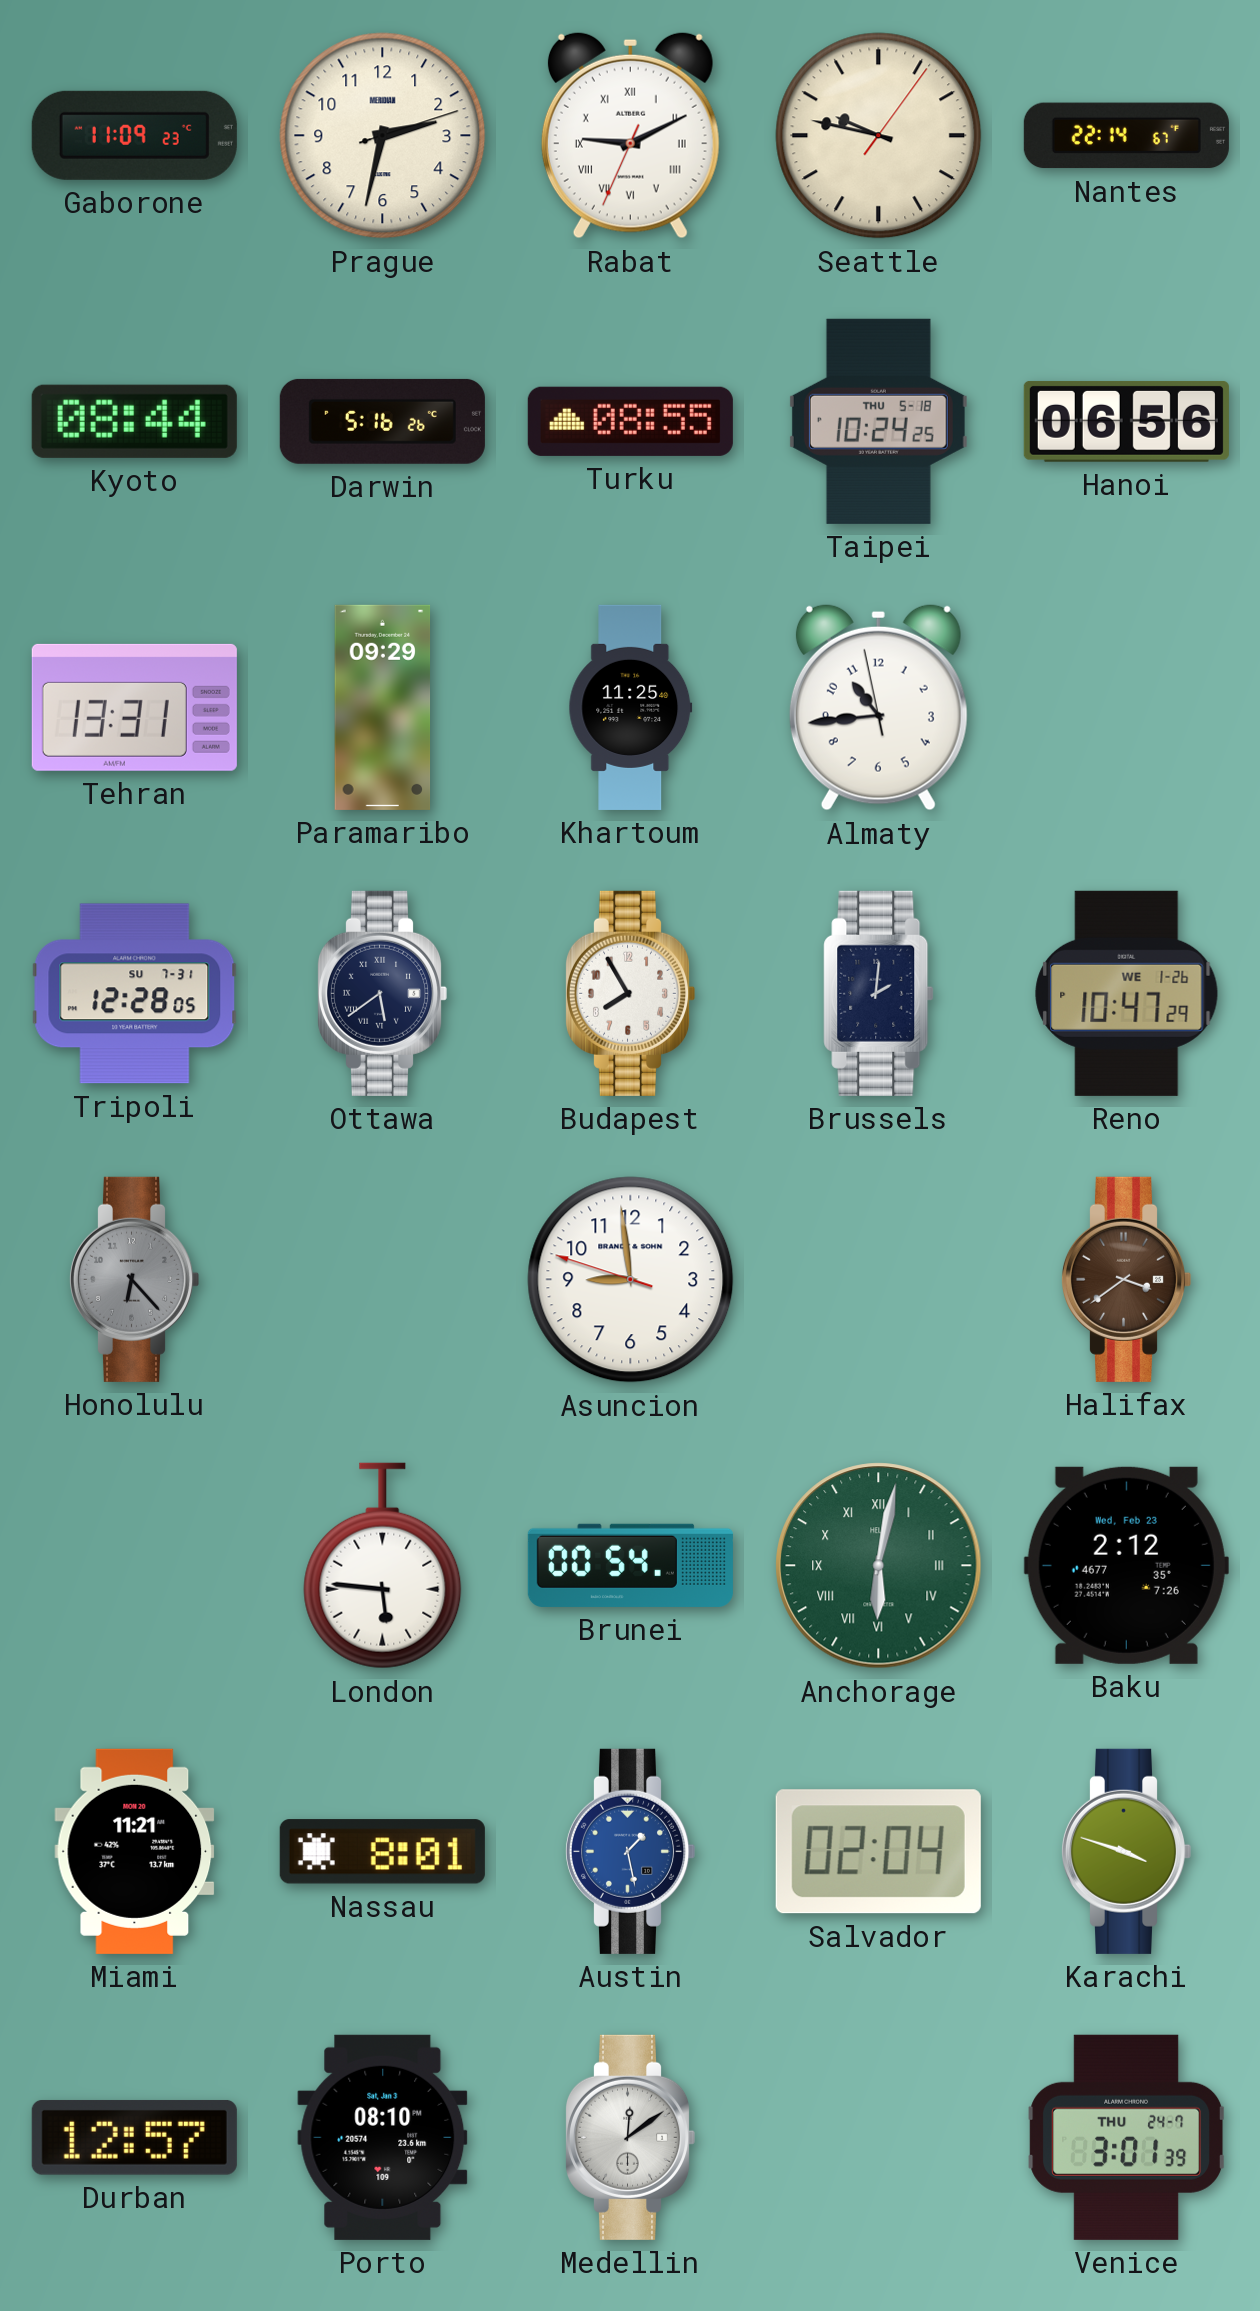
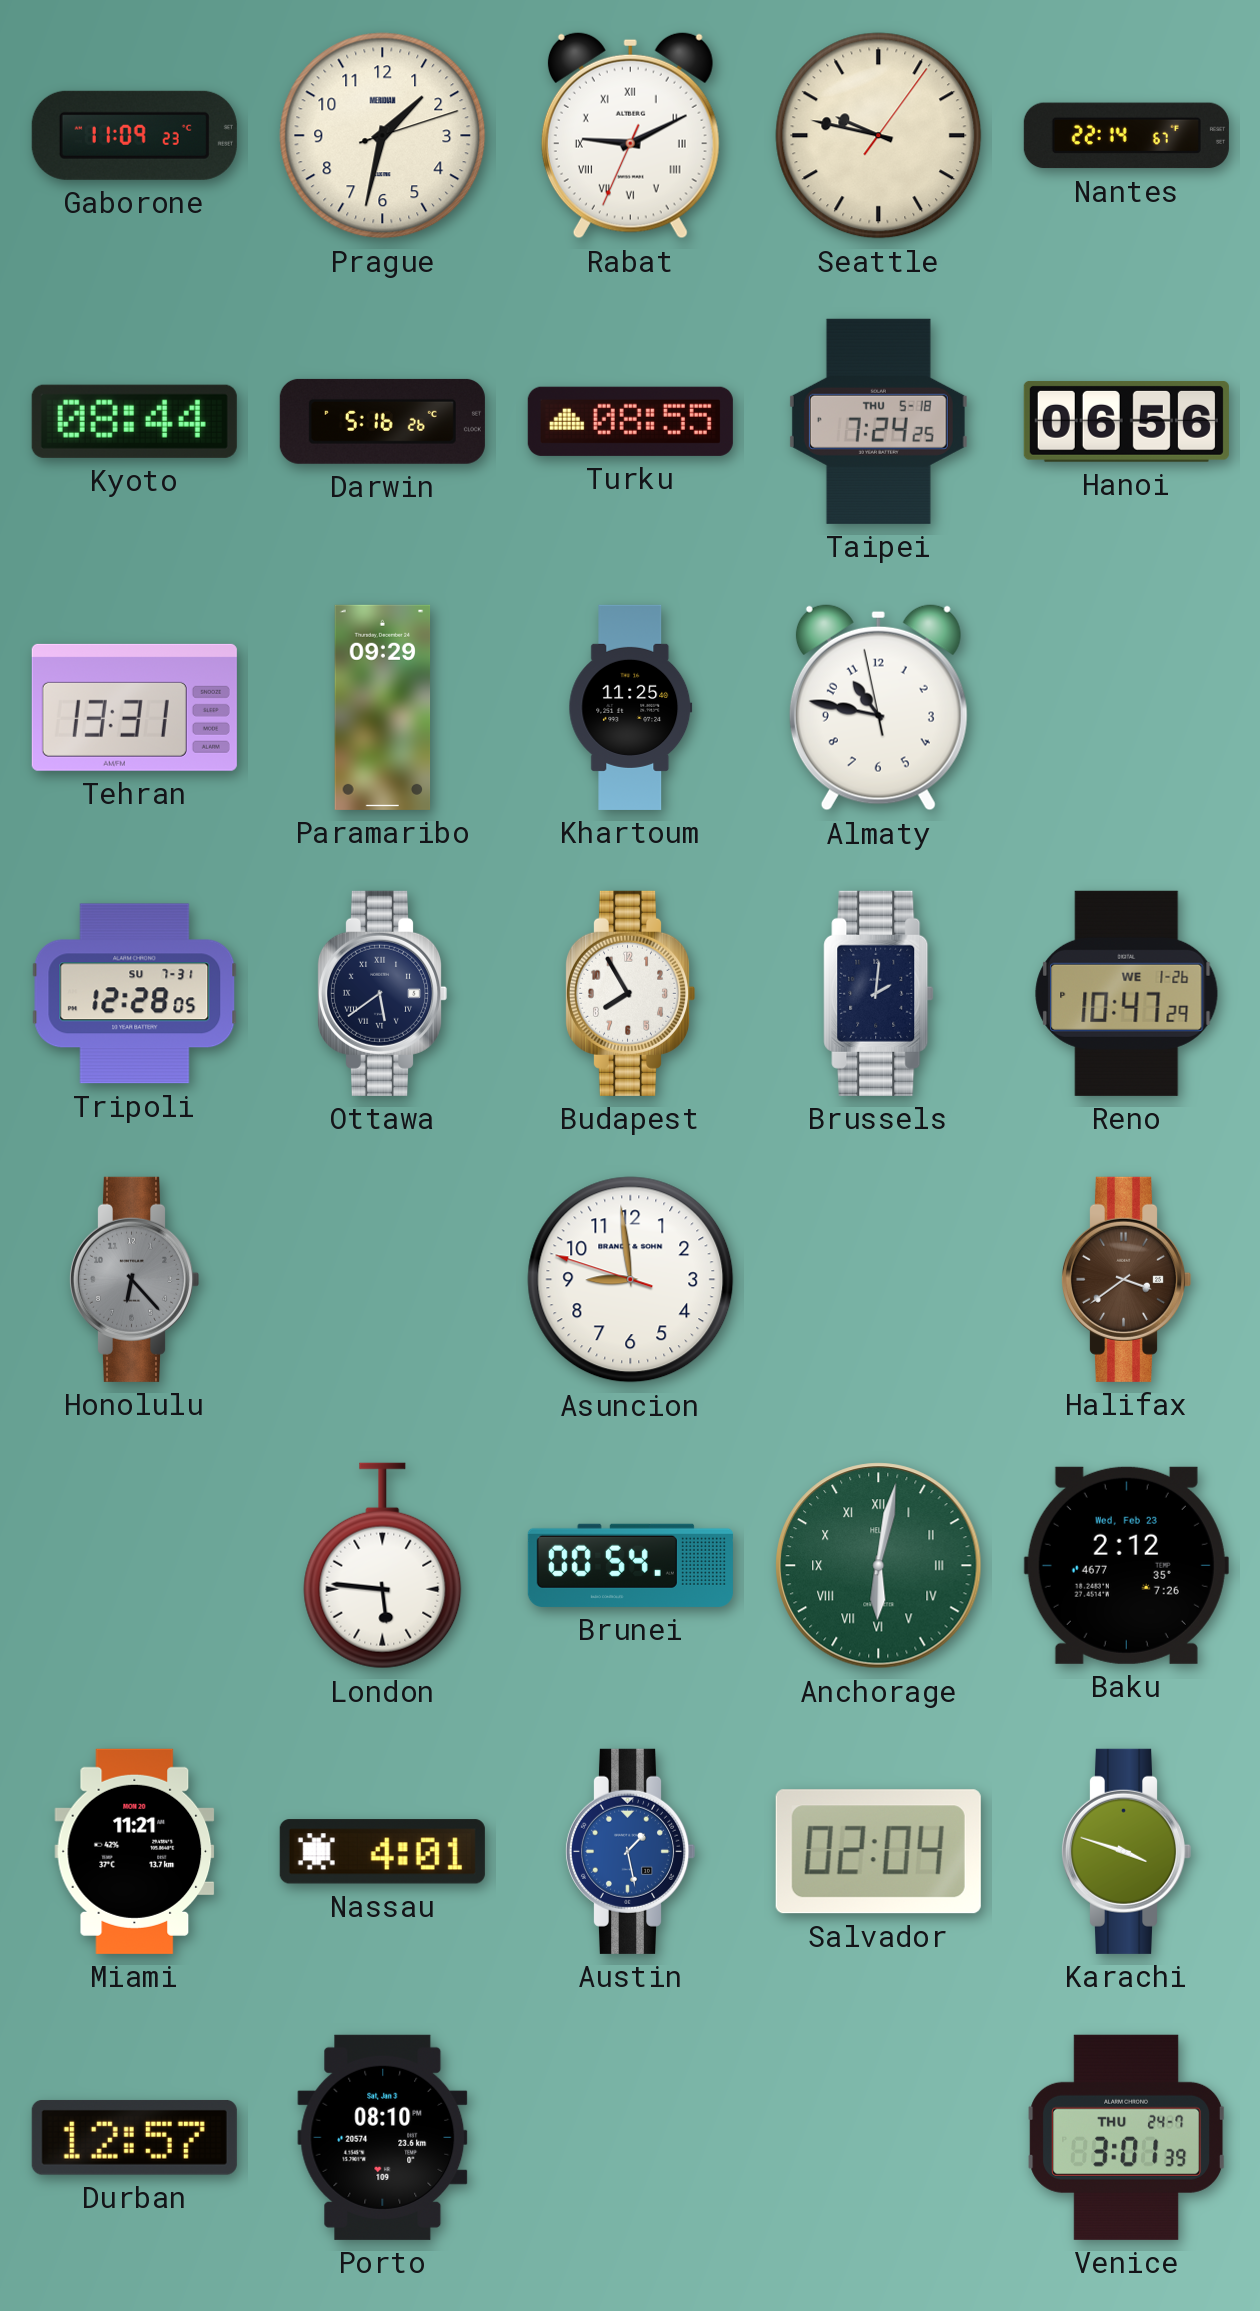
Prague: 2:32 -> 1:32
Taipei: 10:24 -> 7:24
Almaty: 10:43 -> 10:46
Nassau: 8:01 -> 4:01
Medellin: 12:09 -> none
